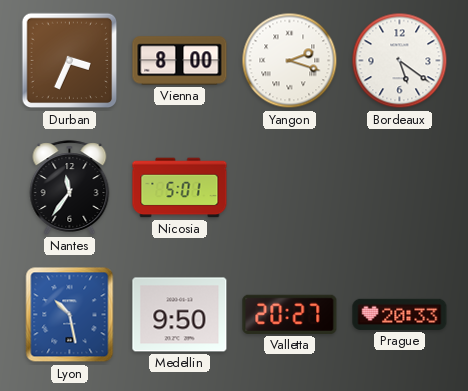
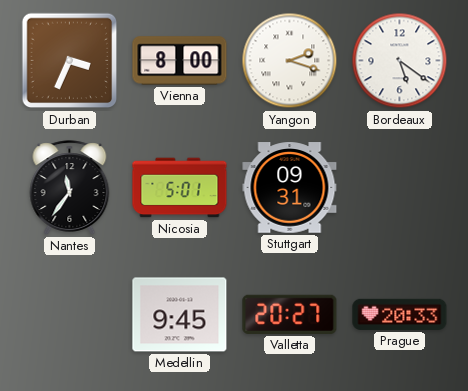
Stuttgart: none -> 09:31
Lyon: 10:28 -> none
Medellin: 9:50 -> 9:45
